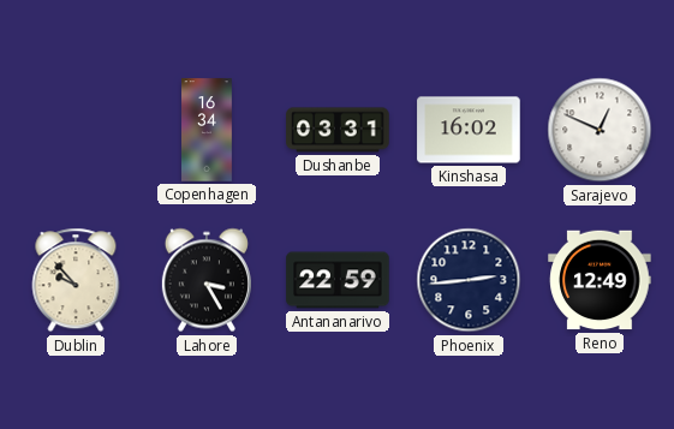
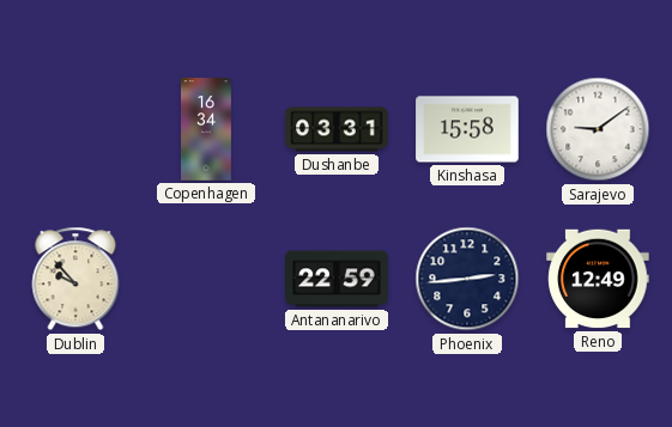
Kinshasa: 16:02 -> 15:58
Sarajevo: 12:49 -> 9:09
Lahore: 3:25 -> none
